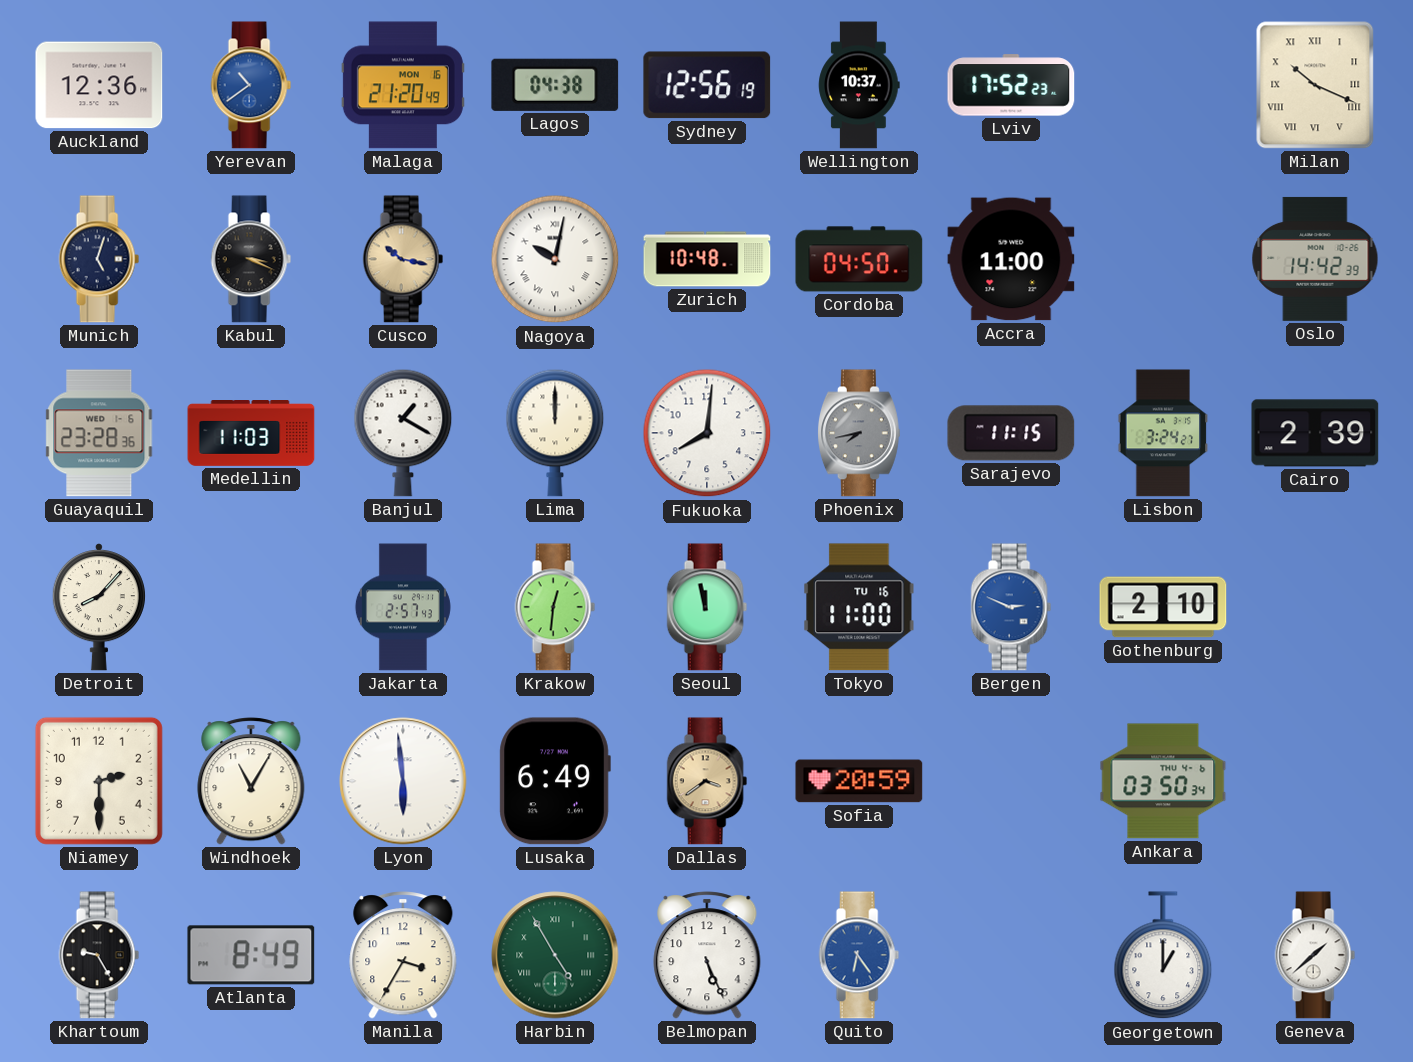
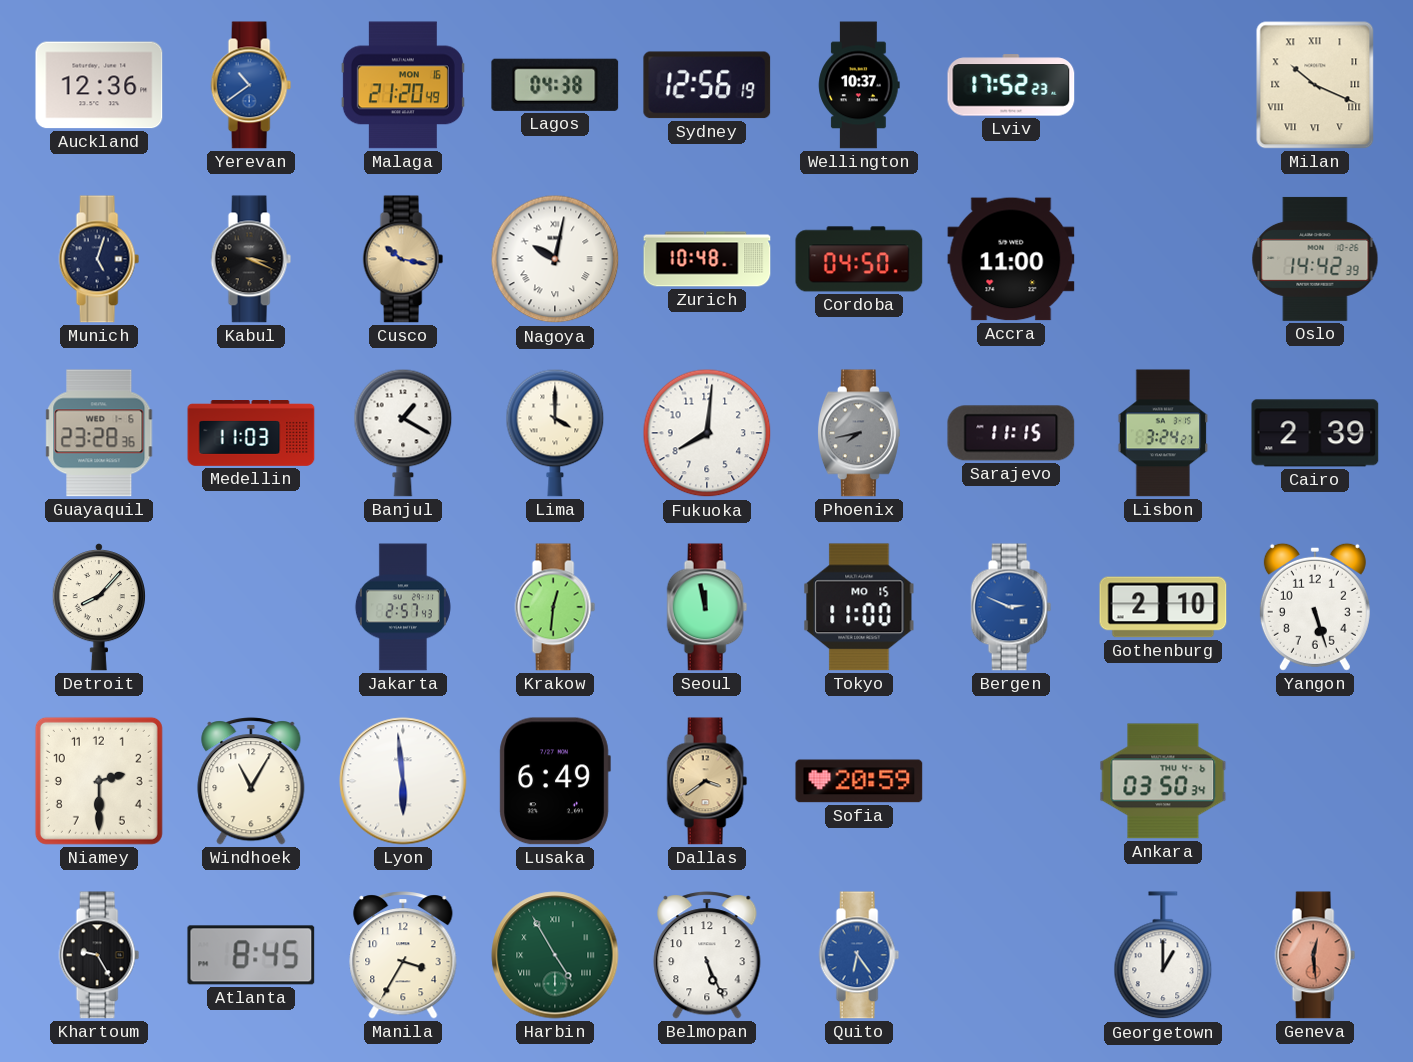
Lima: 12:00 -> 4:00
Tokyo date: TU 16 -> MO 15
Yangon: none -> 5:27
Atlanta: 8:49 -> 8:45
Geneva: 1:38 -> 12:29
Geneva dial: white -> salmon
